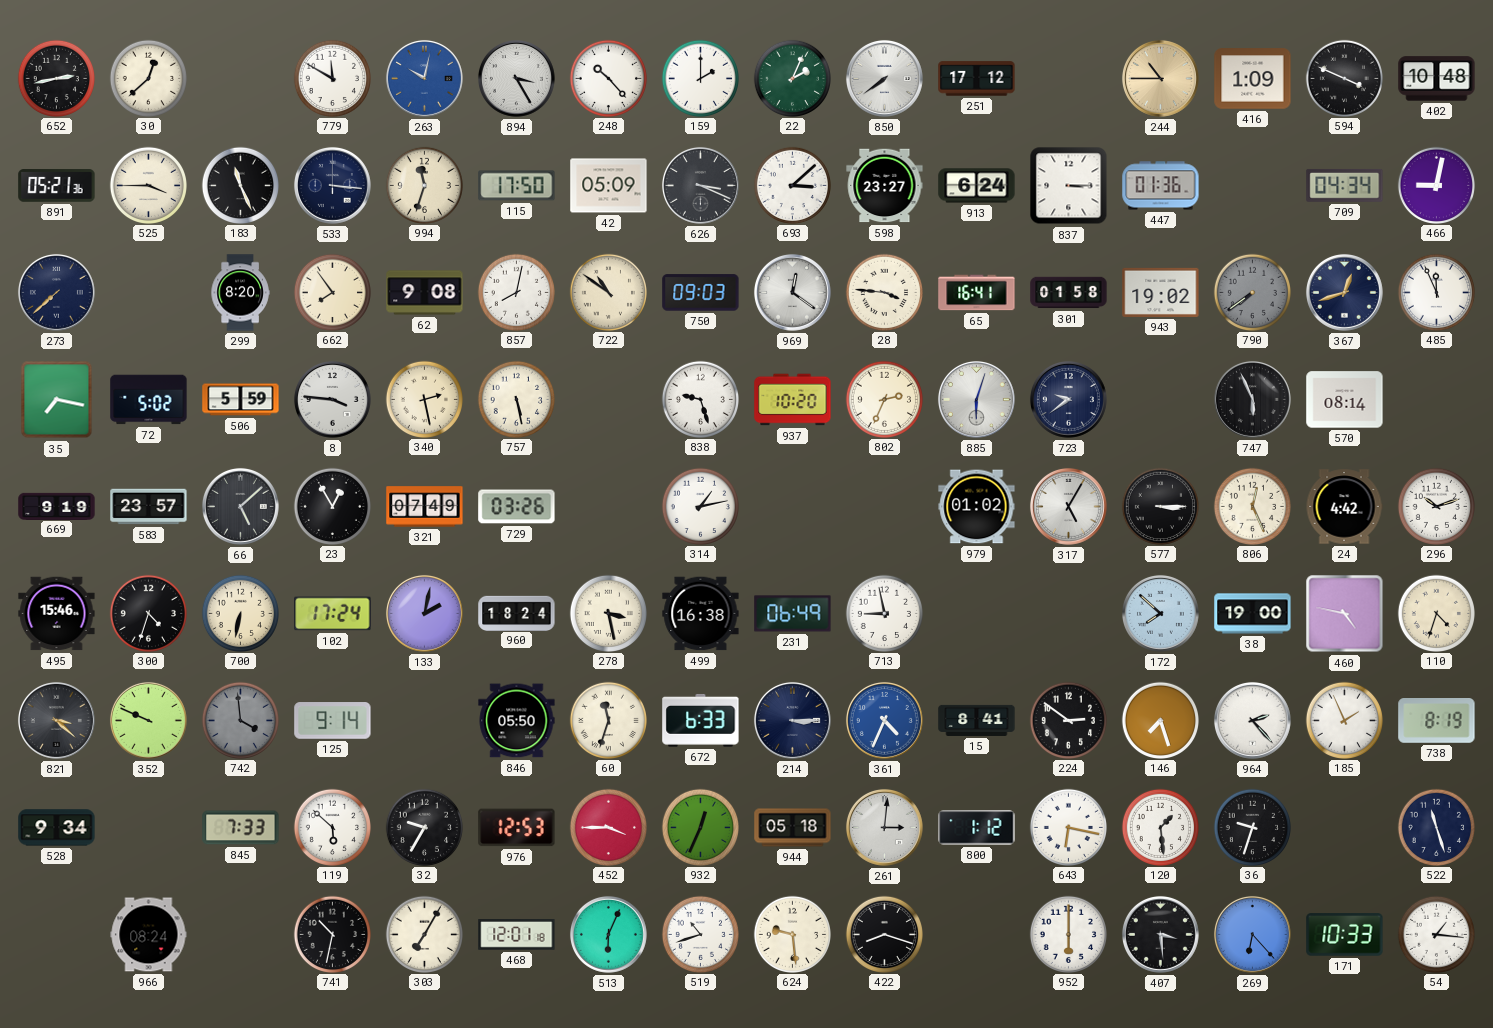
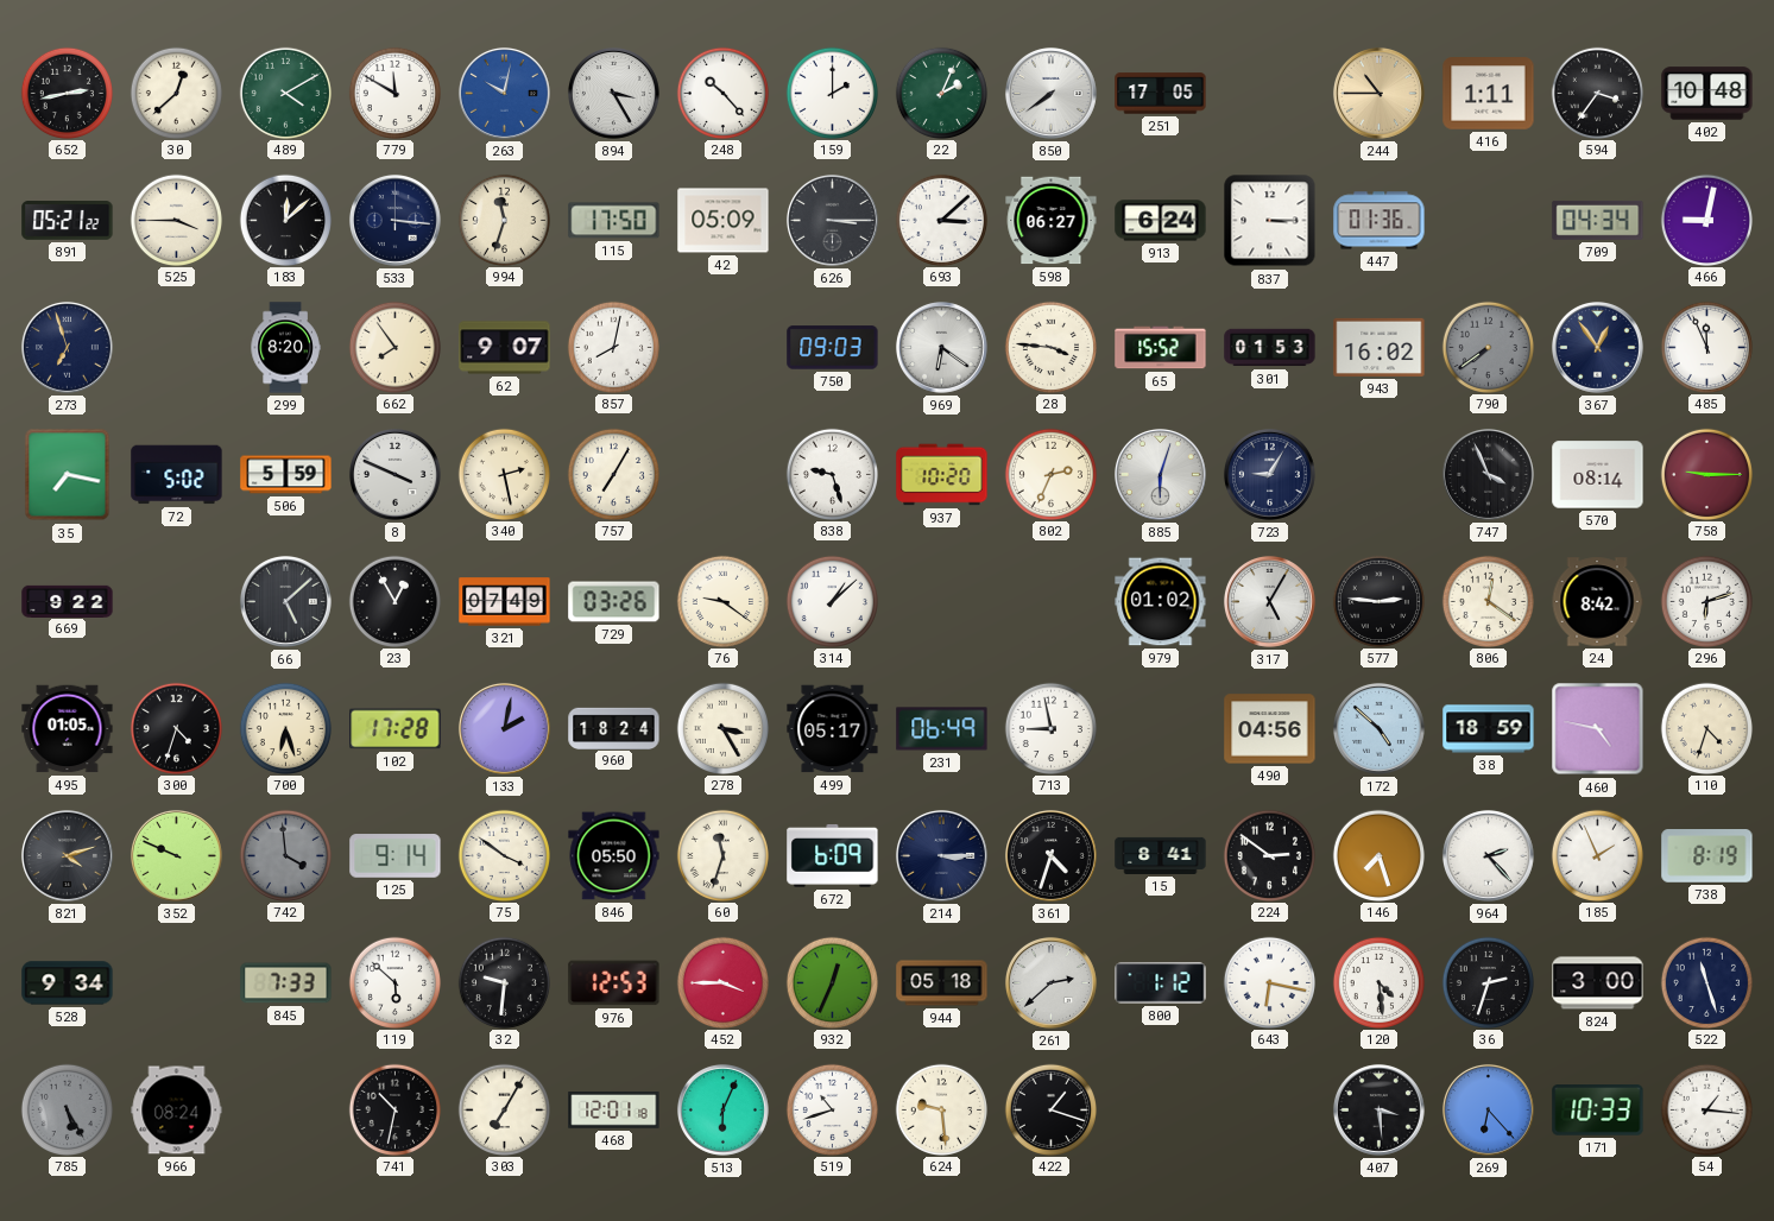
489: none -> 4:10
251: 17:12 -> 17:05
416: 1:09 -> 1:11
594: 3:49 -> 3:36
891: 05:21:36 -> 05:21:22
183: 11:26 -> 12:08
626: 3:19 -> 3:15
598: 23:27 -> 06:27
273: 7:38 -> 6:57
62: 9:08 -> 9:07
722: 10:51 -> none
969: 12:21 -> 6:21
65: 16:41 -> 15:52
301: 01:58 -> 01:53
943: 19:02 -> 16:02
367: 12:42 -> 12:54
8: 3:46 -> 3:49
757: 5:28 -> 7:05
723: 9:39 -> 9:05
747: 5:56 -> 3:56
758: none -> 9:15
669: 9:19 -> 9:22
583: 23:57 -> none
76: none -> 9:21
314: 1:13 -> 1:08
577: 3:15 -> 2:46
806: 12:26 -> 12:21
24: 4:42 -> 8:42
296: 10:12 -> 6:12
495: 15:46 -> 01:05
700: 6:32 -> 6:27
102: 17:24 -> 17:28
278: 3:28 -> 3:25
499: 16:38 -> 05:17
490: none -> 04:56
172: 7:52 -> 4:52
38: 19:00 -> 18:59
821: 3:22 -> 4:12
75: none -> 3:51
672: 6:33 -> 6:09
361: 4:34 -> 4:33
361 dial: blue -> black
32: 9:35 -> 9:31
261: 3:01 -> 2:38
120: 1:29 -> 4:29
36: 9:33 -> 2:33
824: none -> 3:00
785: none -> 5:25
422: 8:18 -> 1:18
952: 6:00 -> none
